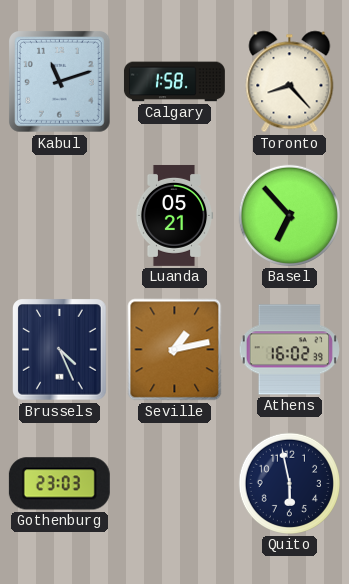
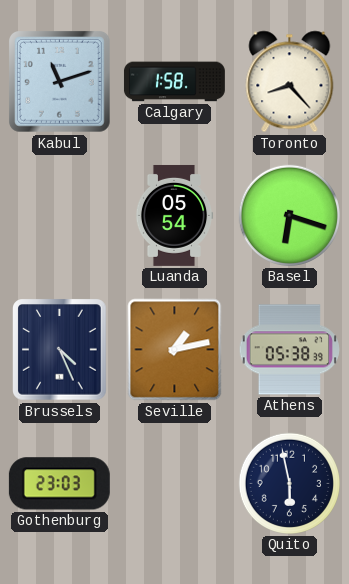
Luanda: 05:21 -> 05:54
Basel: 6:53 -> 6:18
Athens: 16:02 -> 05:38
